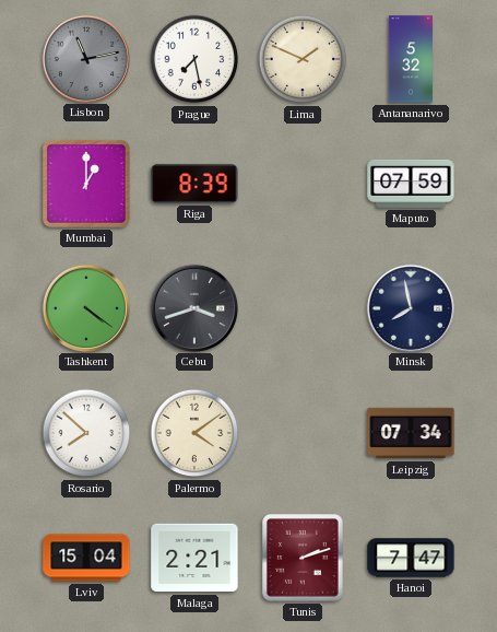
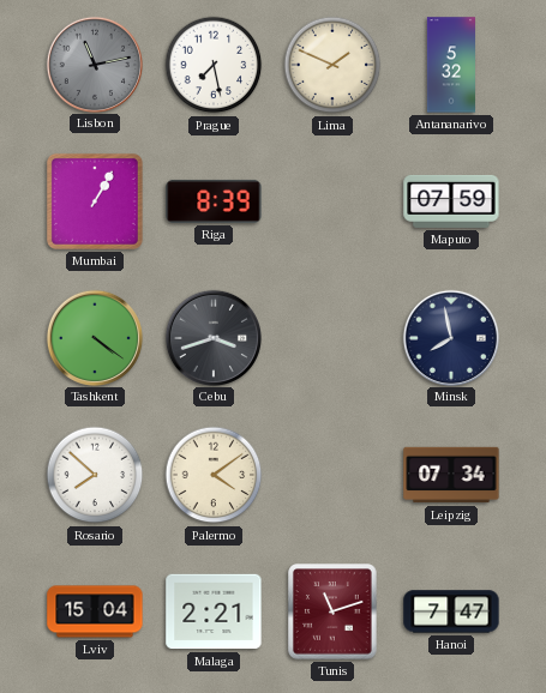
Mumbai: 1:00 -> 1:05
Tunis: 2:12 -> 11:12
